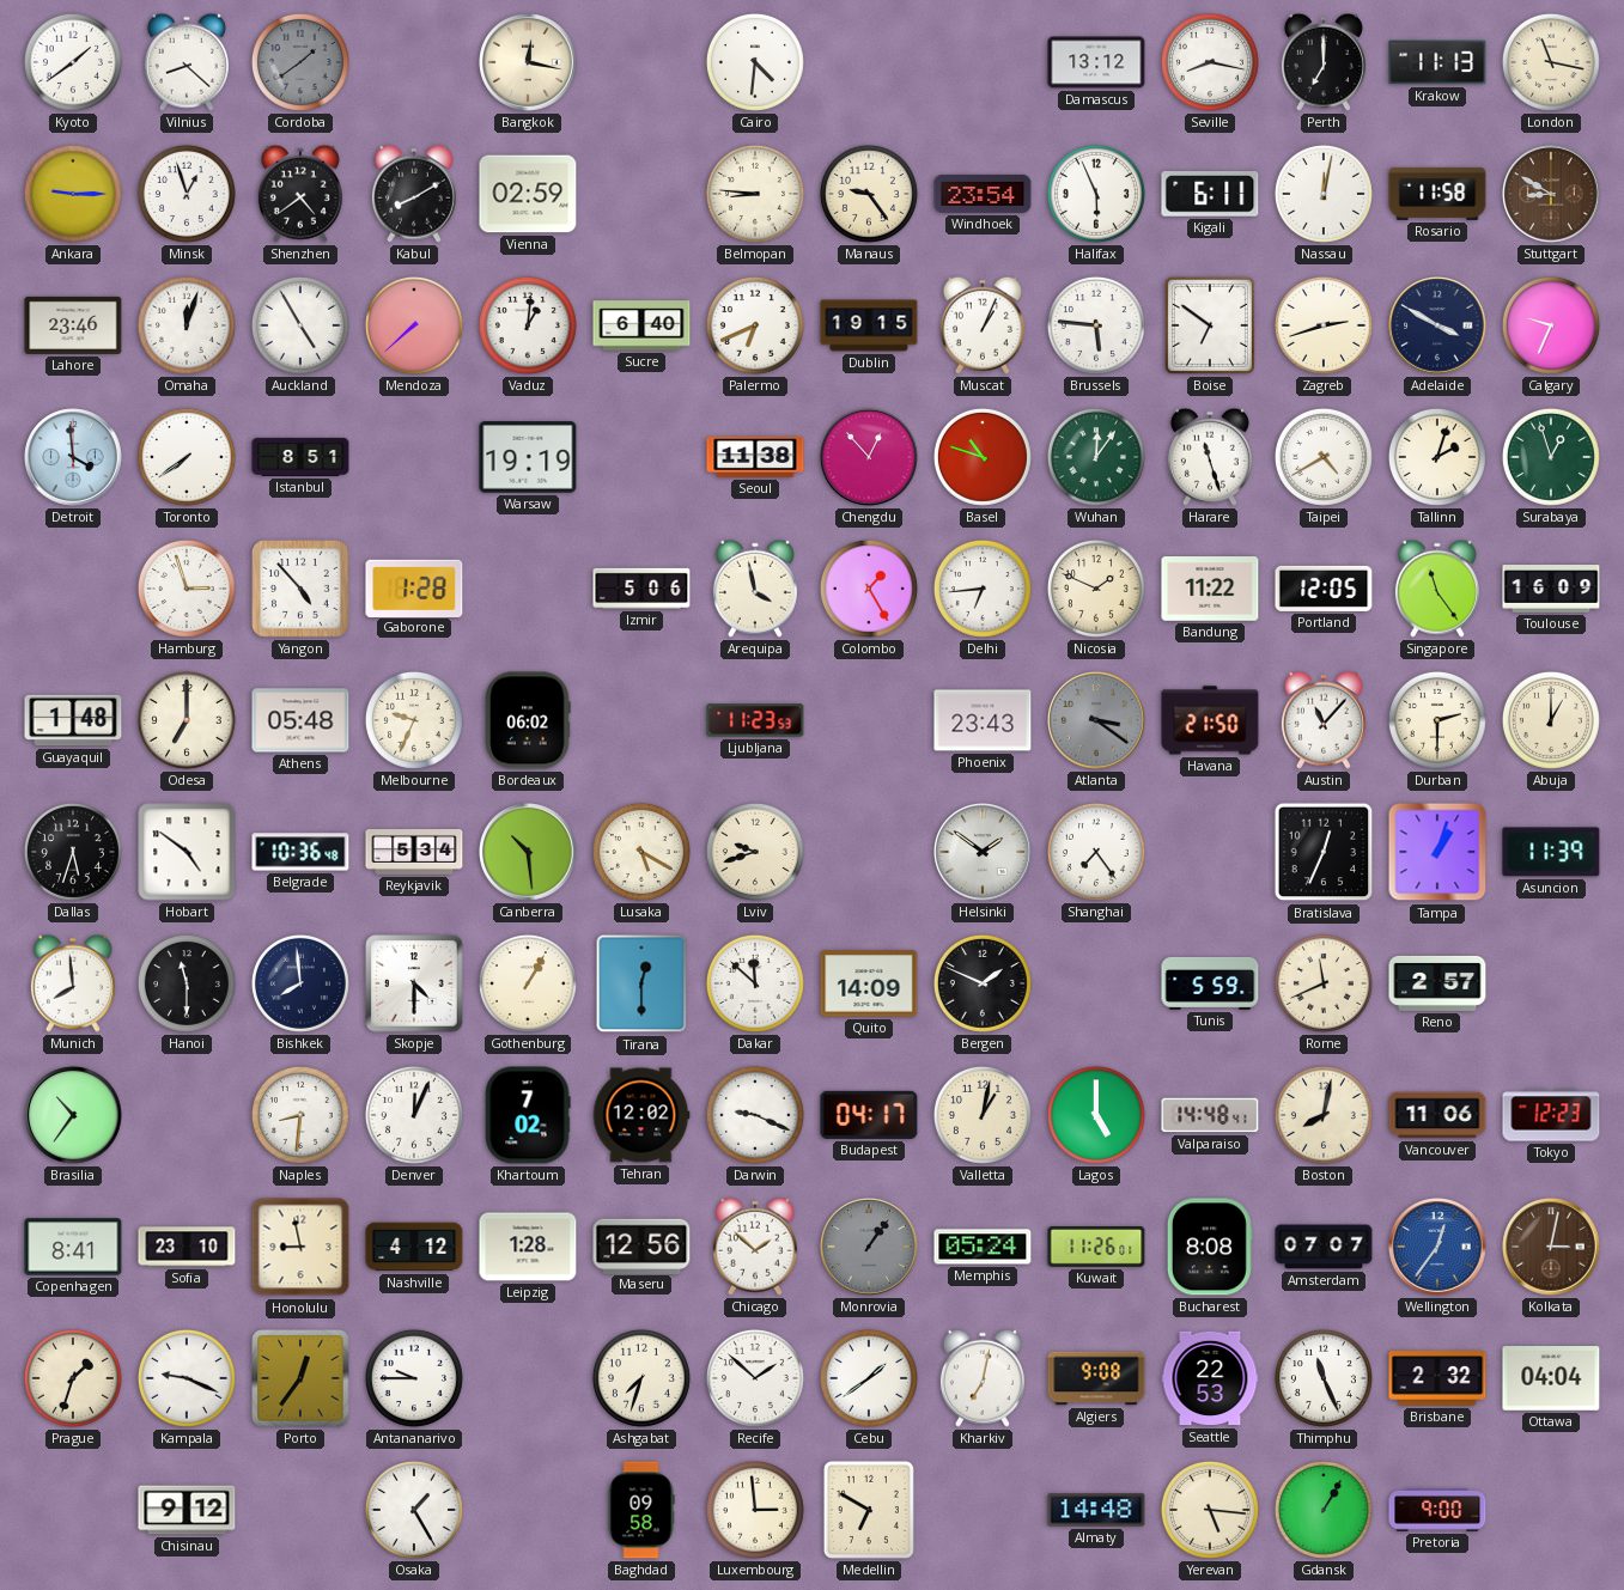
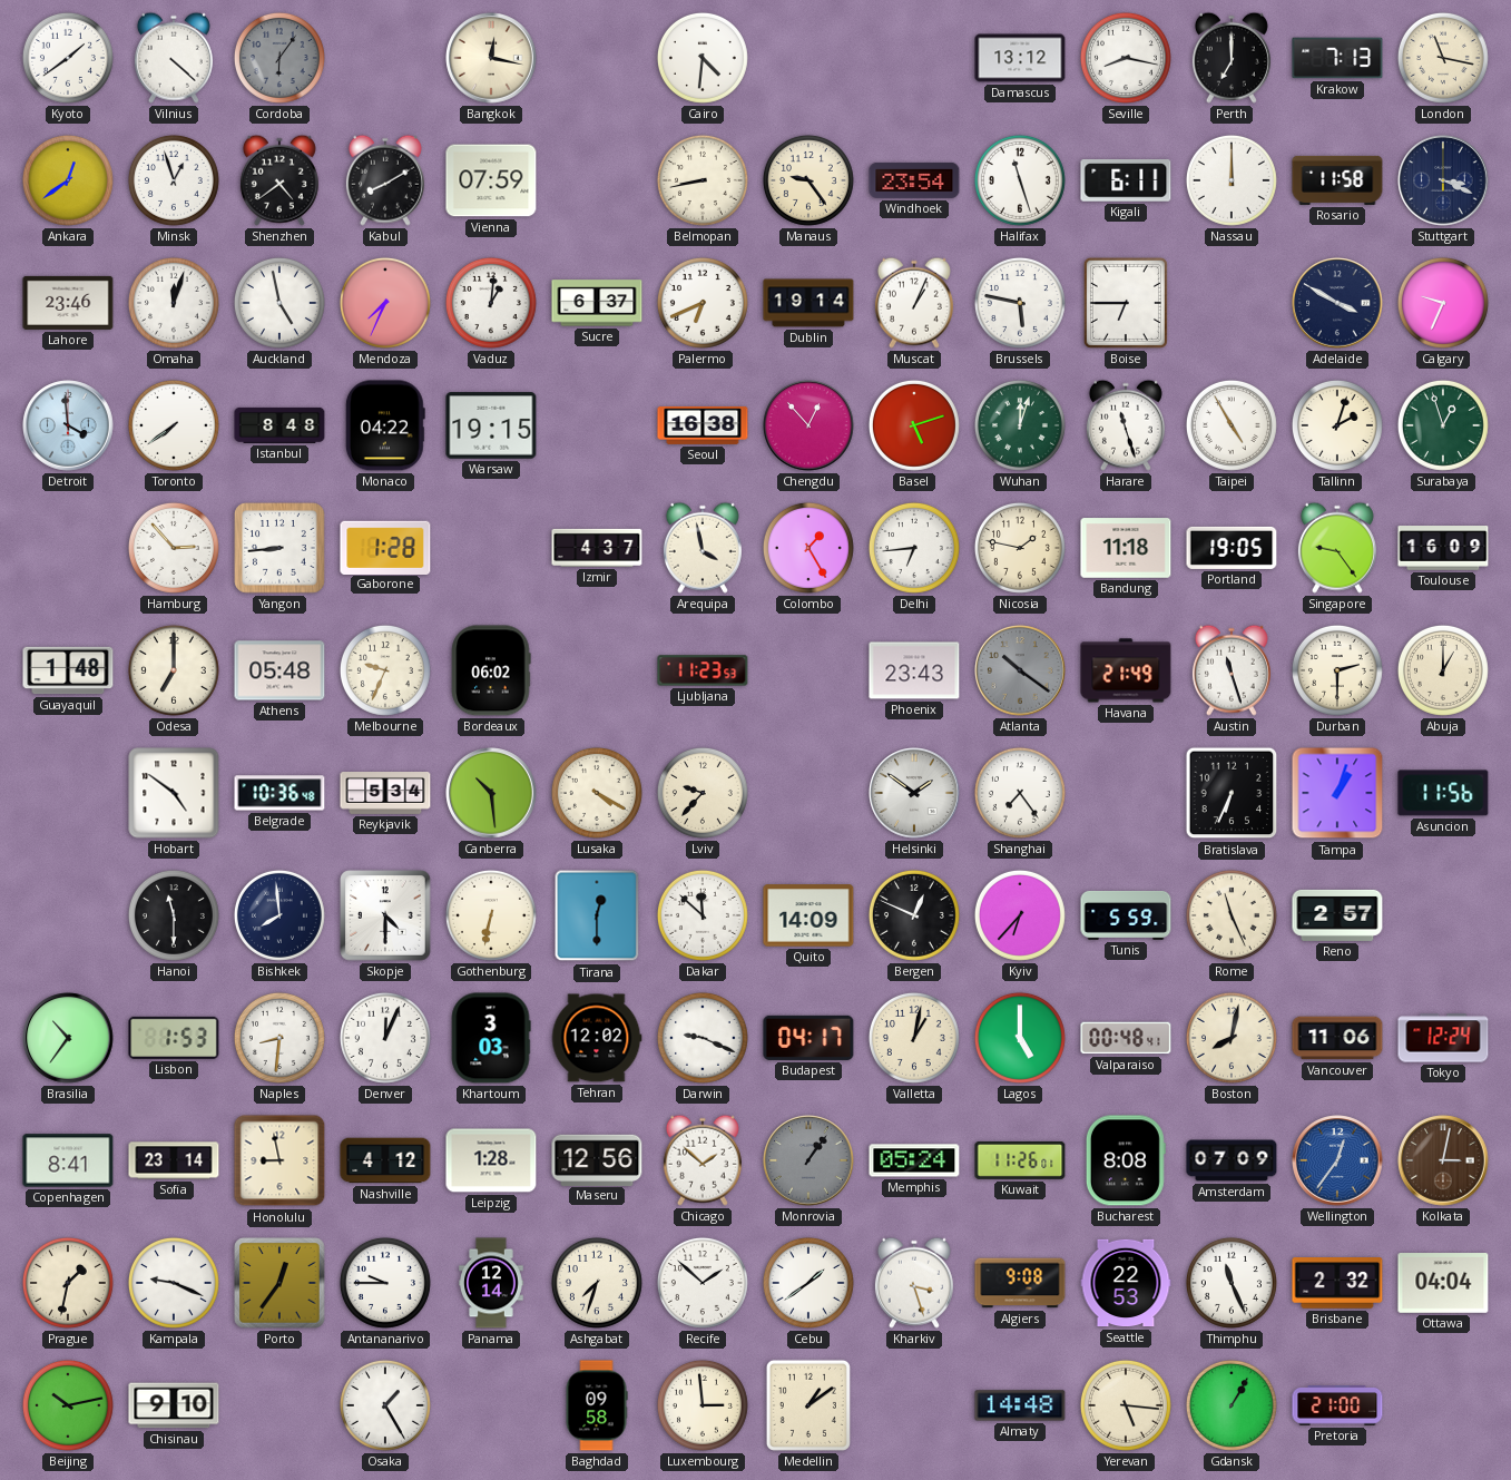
Vilnius: 8:22 -> 4:22
Cordoba: 1:39 -> 6:06
Krakow: 11:13 -> 7:13
Ankara: 9:15 -> 12:39
Vienna: 02:59 -> 07:59
Belmopan: 8:46 -> 8:43
Halifax: 5:56 -> 11:27
Nassau: 12:02 -> 12:00
Stuttgart: 8:50 -> 3:19
Stuttgart dial: brown -> navy
Auckland: 4:55 -> 4:58
Mendoza: 7:38 -> 7:34
Sucre: 6:40 -> 6:37
Dublin: 19:15 -> 19:14
Brussels: 5:46 -> 5:47
Boise: 6:51 -> 6:45
Zagreb: 2:42 -> none
Istanbul: 8:51 -> 8:48
Monaco: none -> 04:22
Warsaw: 19:19 -> 19:15
Seoul: 11:38 -> 16:38
Basel: 10:48 -> 5:12
Wuhan: 12:06 -> 12:03
Taipei: 4:40 -> 4:55
Hamburg: 2:57 -> 2:53
Yangon: 4:53 -> 8:44
Izmir: 5:06 -> 4:37
Nicosia: 1:49 -> 1:47
Bandung: 11:22 -> 11:18
Portland: 12:05 -> 19:05
Singapore: 11:24 -> 9:24
Atlanta: 3:21 -> 10:21
Havana: 21:50 -> 21:49
Austin: 11:07 -> 11:27
Dallas: 5:33 -> none
Lusaka: 5:20 -> 4:20
Lviv: 9:42 -> 9:37
Bratislava: 12:34 -> 6:34
Asuncion: 11:39 -> 11:56
Munich: 7:59 -> none
Gothenburg: 1:05 -> 6:32
Bergen: 1:49 -> 12:49
Kyiv: none -> 6:37
Rome: 11:41 -> 11:26
Lisbon: none -> 1:53
Khartoum: 7:02 -> 3:03
Valparaiso: 14:48 -> 00:48
Tokyo: 12:23 -> 12:24
Sofia: 23:10 -> 23:14
Amsterdam: 07:07 -> 07:09
Prague: 1:33 -> 1:32
Panama: none -> 12:14
Kharkiv: 7:02 -> 3:27
Beijing: none -> 10:13
Chisinau: 9:12 -> 9:10
Medellin: 6:50 -> 1:09
Pretoria: 9:00 -> 21:00
